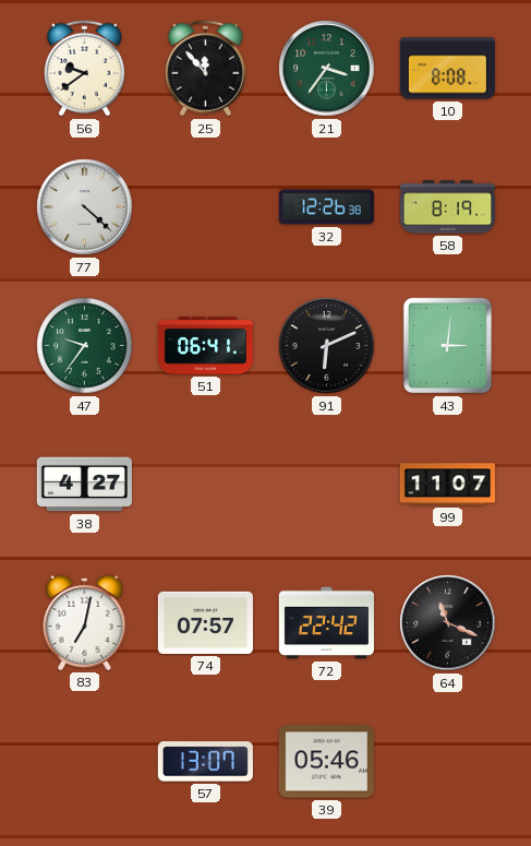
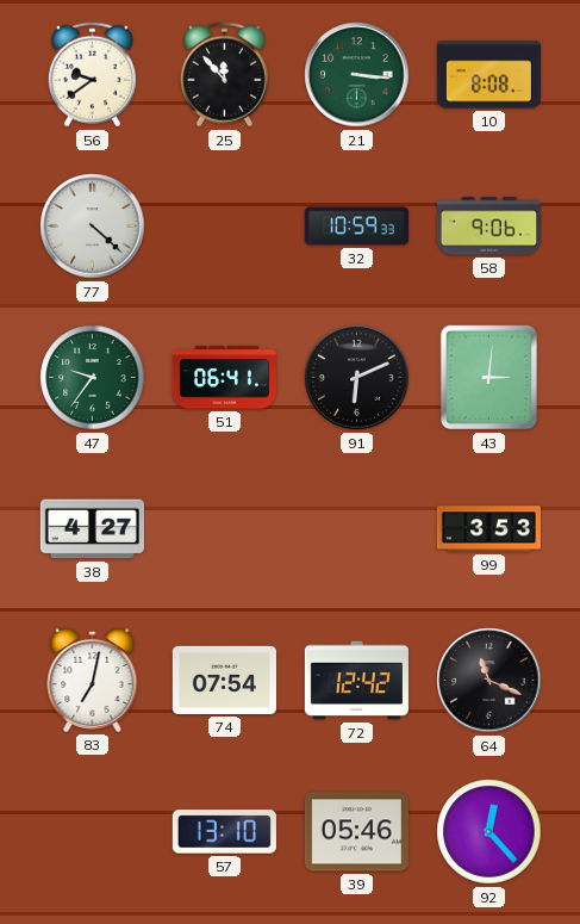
21: 3:36 -> 3:16
32: 12:26 -> 10:59
58: 8:19 -> 9:06
99: 11:07 -> 3:53
74: 07:57 -> 07:54
72: 22:42 -> 12:42
57: 13:07 -> 13:10
92: none -> 12:23
